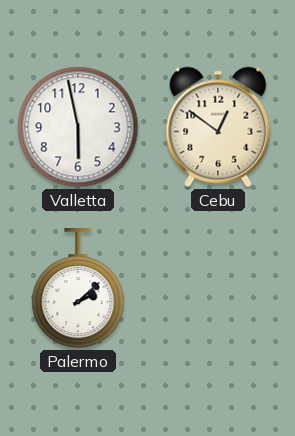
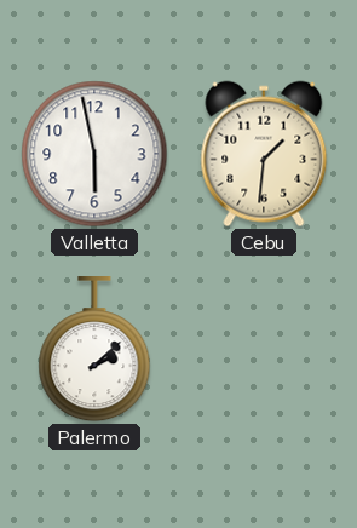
Cebu: 12:51 -> 1:31
